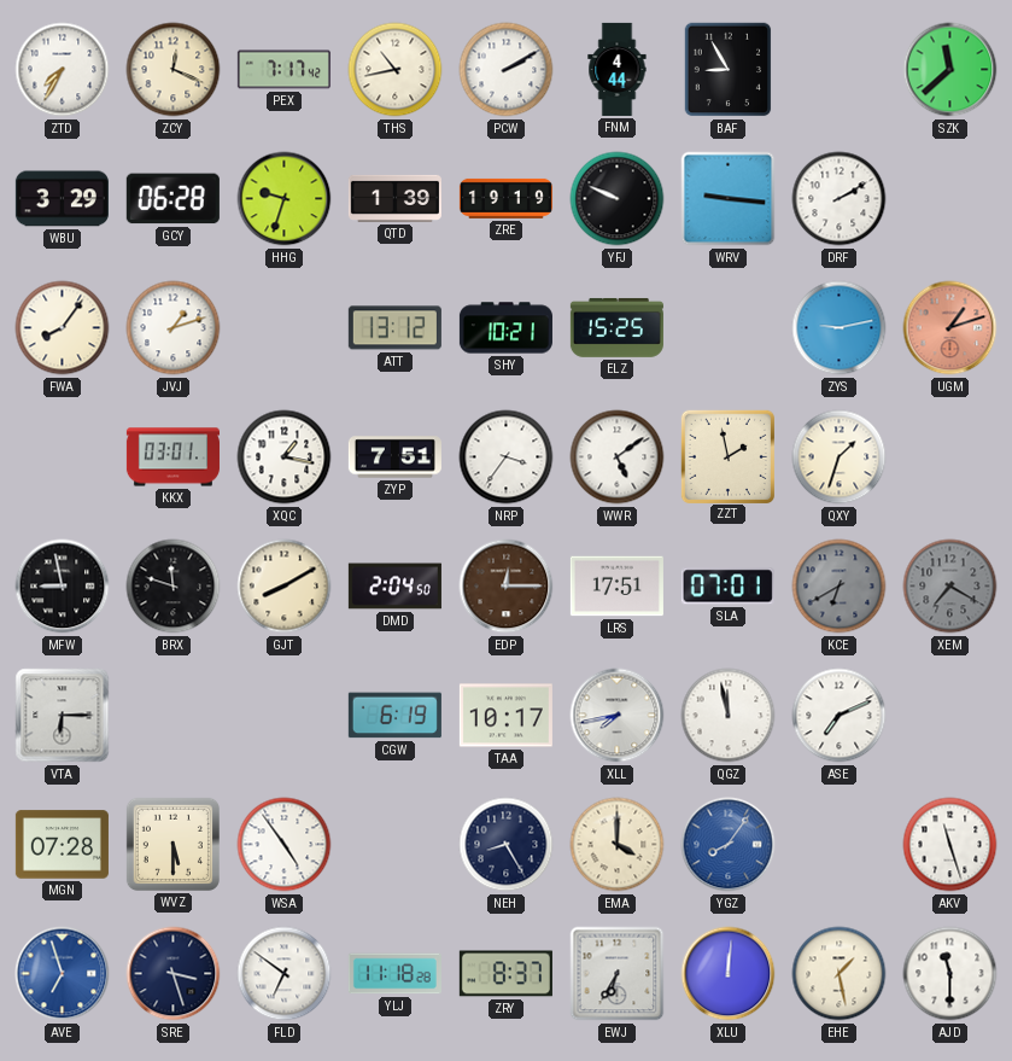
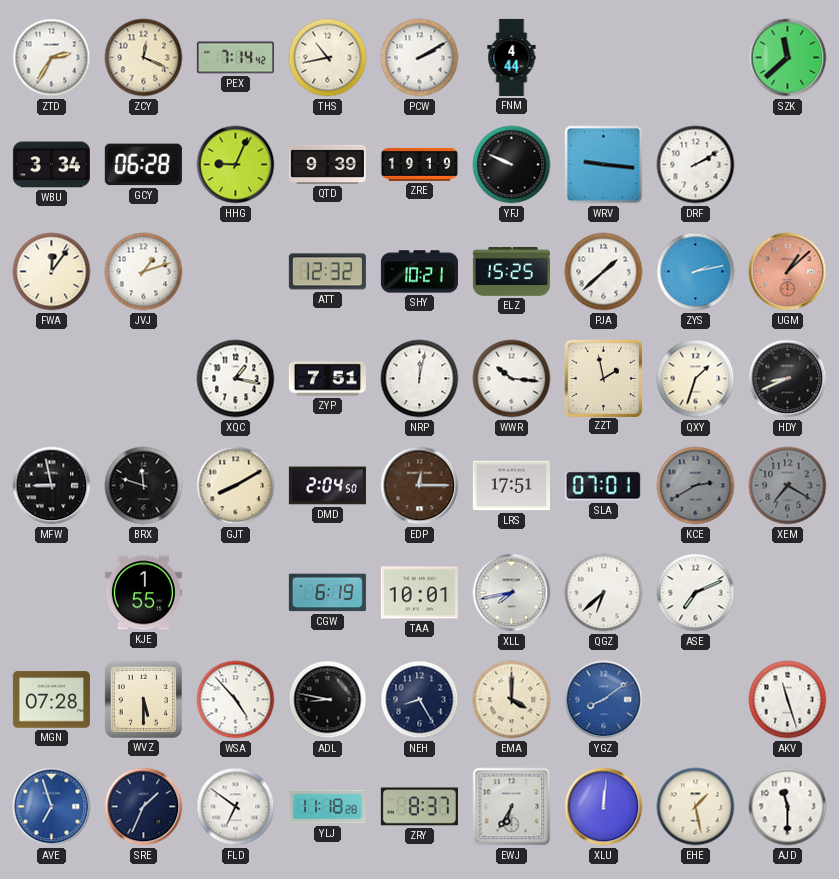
ZTD: 7:35 -> 2:35
PEX: 7:17 -> 7:14
BAF: 8:55 -> none
WBU: 3:29 -> 3:34
HHG: 9:33 -> 9:04
QTD: 1:39 -> 9:39
FWA: 8:06 -> 12:06
ATT: 13:12 -> 12:32
PJA: none -> 1:38
ZYS: 9:13 -> 2:13
UGM: 1:12 -> 1:08
KKX: 03:01 -> none
NRP: 3:36 -> 12:02
WWR: 5:09 -> 10:16
HDY: none -> 8:41
KCE: 6:40 -> 2:40
VTA: 6:15 -> none
KJE: none -> 1:55
TAA: 10:17 -> 10:01
QGZ: 11:58 -> 6:38
WSA: 4:54 -> 4:53
ADL: none -> 8:47
YGZ: 8:06 -> 8:09
SRE: 3:27 -> 1:34
